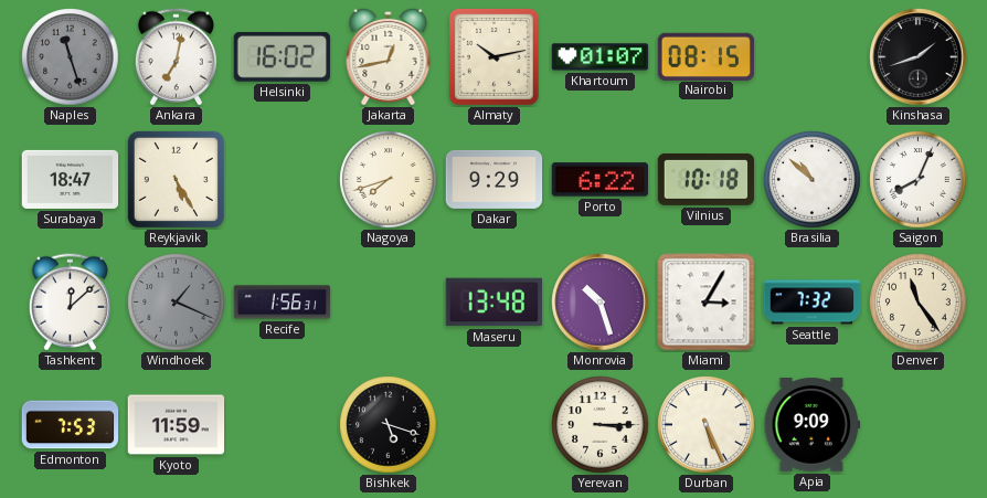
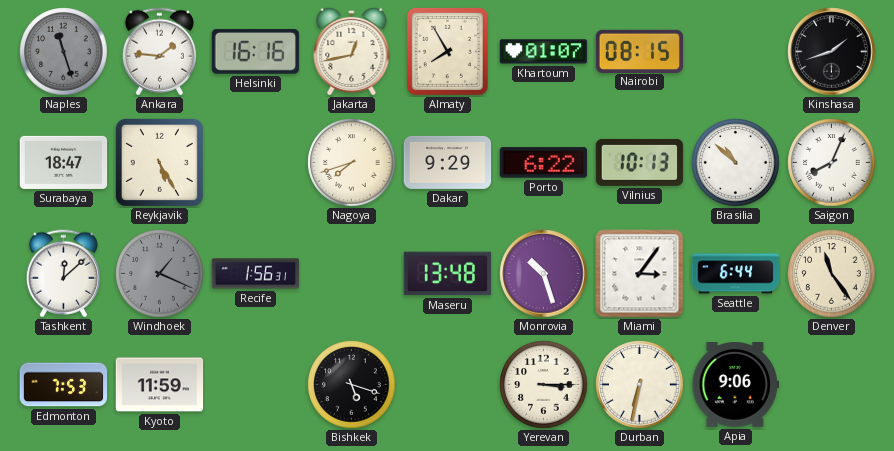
Ankara: 7:02 -> 1:46
Helsinki: 16:02 -> 16:16
Almaty: 10:13 -> 7:55
Vilnius: 10:18 -> 10:13
Miami: 3:05 -> 3:06
Seattle: 7:32 -> 6:44
Durban: 5:26 -> 6:32
Apia: 9:09 -> 9:06
